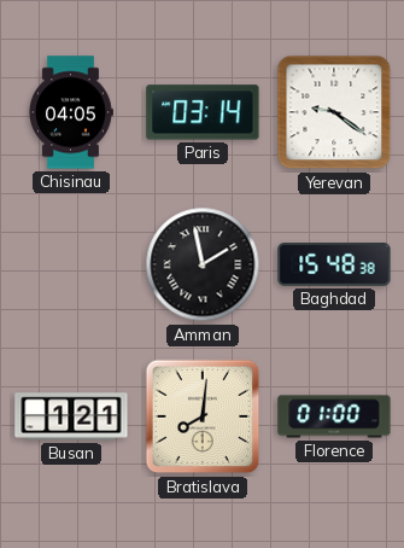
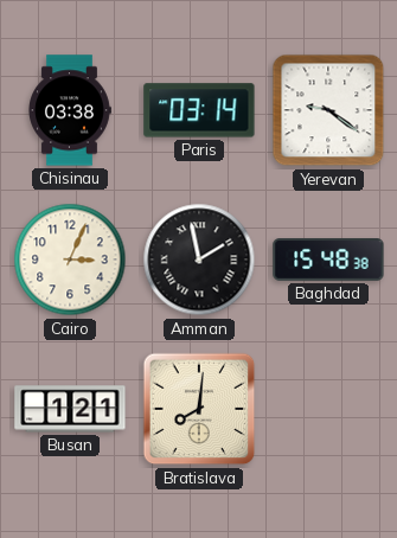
Chisinau: 04:05 -> 03:38
Cairo: none -> 3:04
Florence: 01:00 -> none
